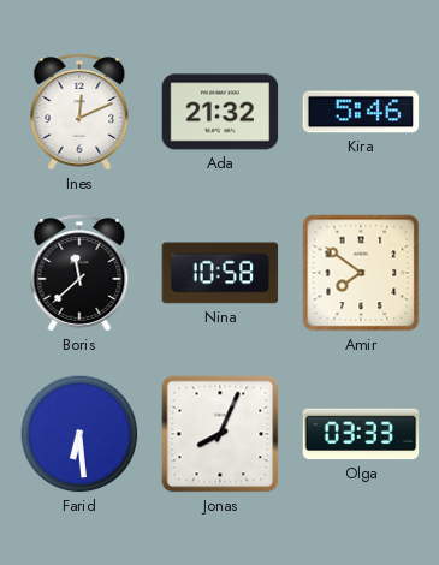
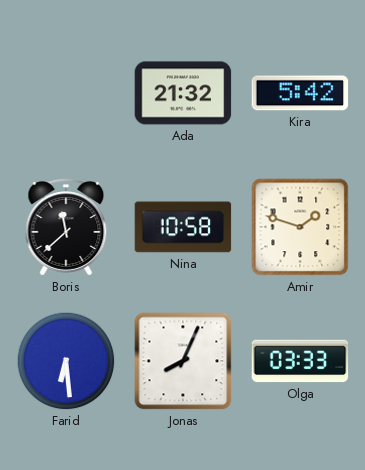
Ines: 12:11 -> none
Kira: 5:46 -> 5:42
Amir: 7:51 -> 1:48
